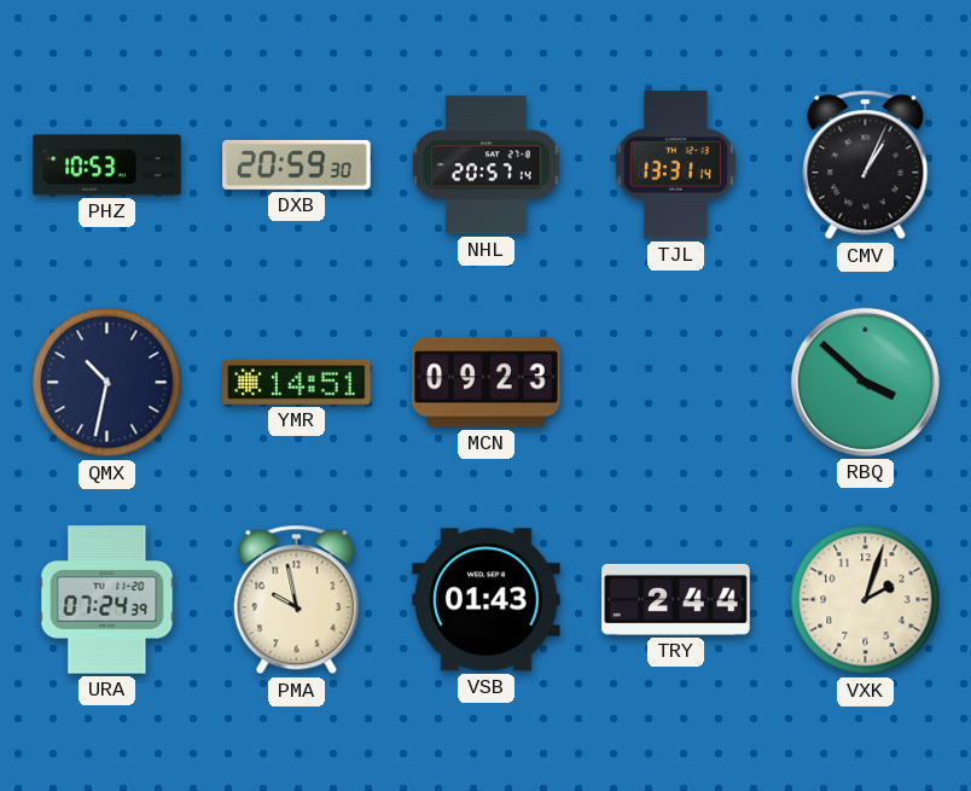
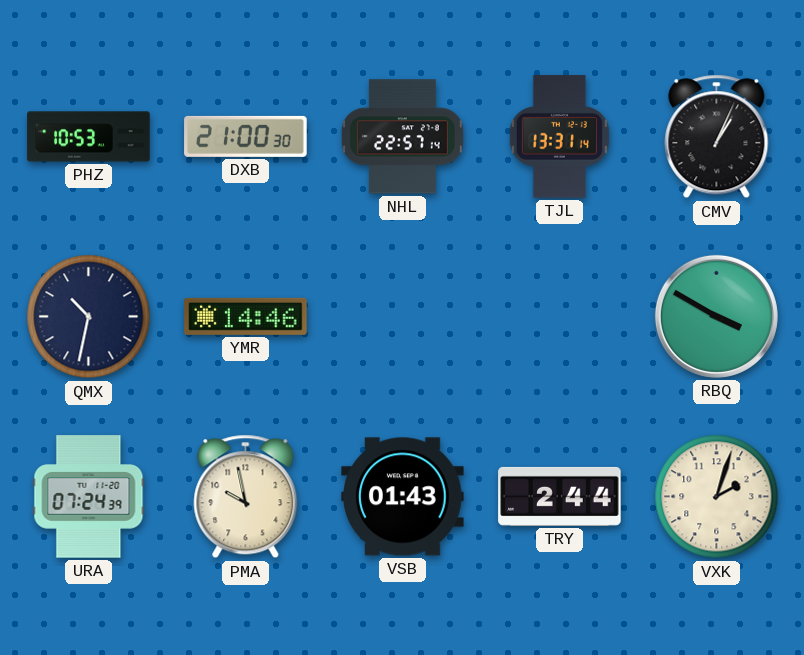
DXB: 20:59 -> 21:00
NHL: 20:57 -> 22:57
YMR: 14:51 -> 14:46
MCN: 09:23 -> none
RBQ: 3:52 -> 3:50
